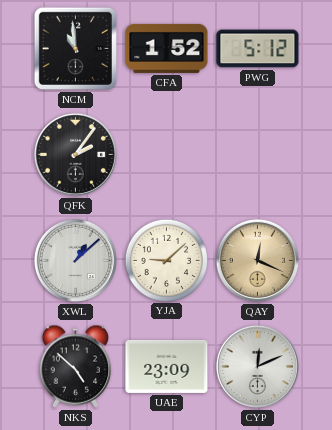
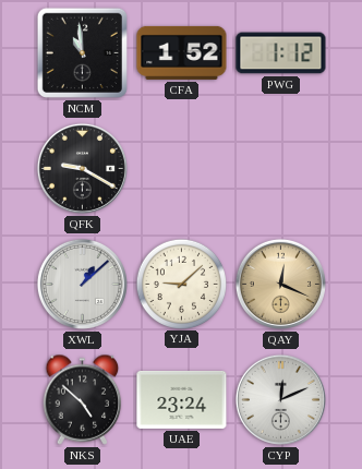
PWG: 5:12 -> 1:12
QFK: 2:06 -> 9:20
UAE: 23:09 -> 23:24
